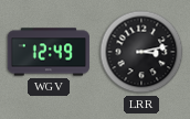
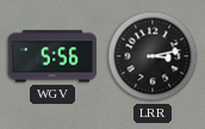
WGV: 12:49 -> 5:56
